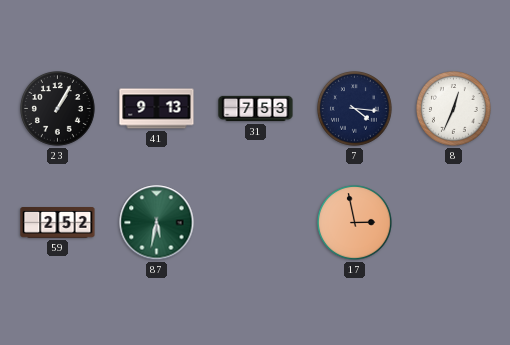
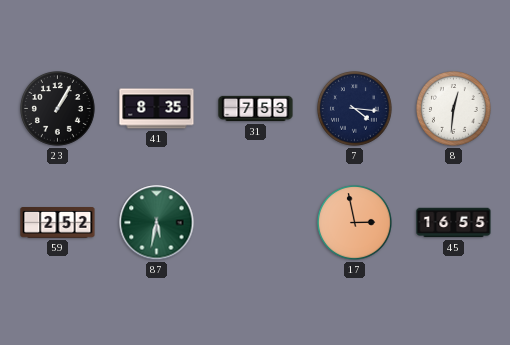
41: 9:13 -> 8:35
8: 12:34 -> 12:31
45: none -> 16:55
